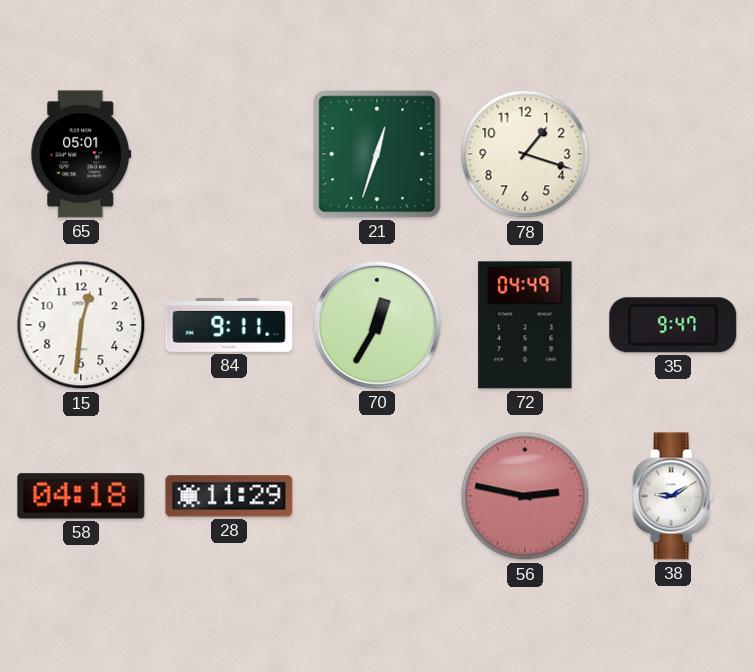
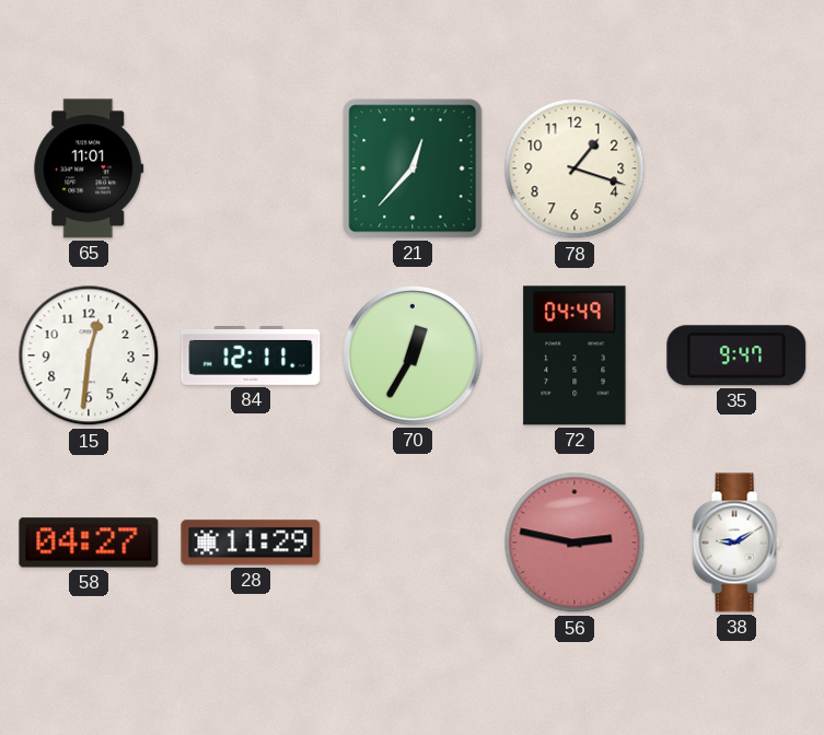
65: 05:01 -> 11:01
21: 12:33 -> 12:37
84: 9:11 -> 12:11
58: 04:18 -> 04:27
